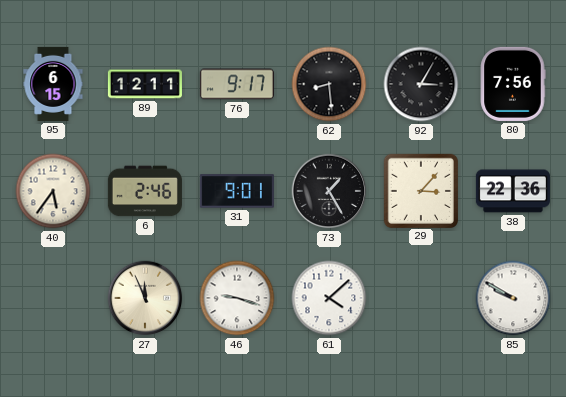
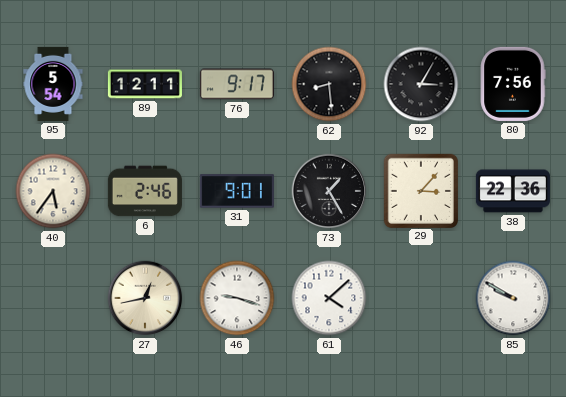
95: 6:15 -> 5:54
27: 11:56 -> 12:43
